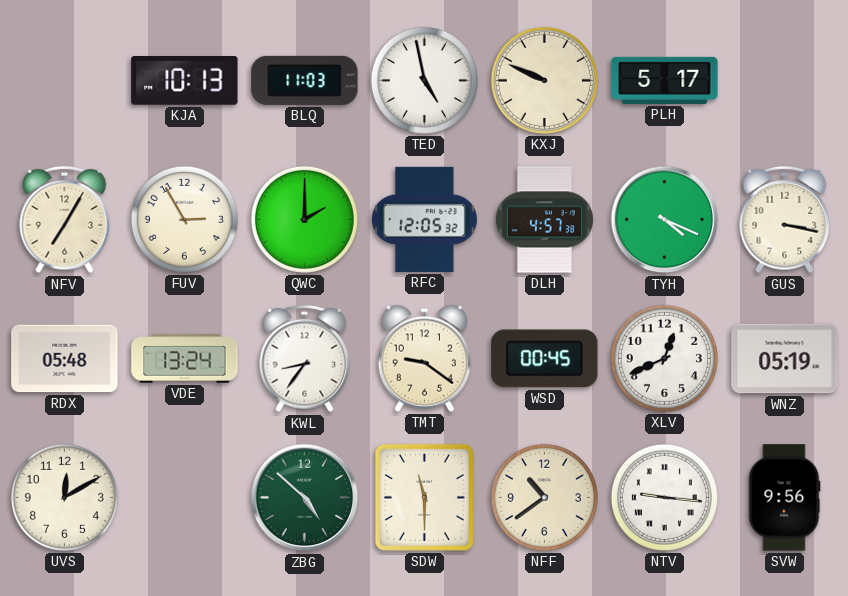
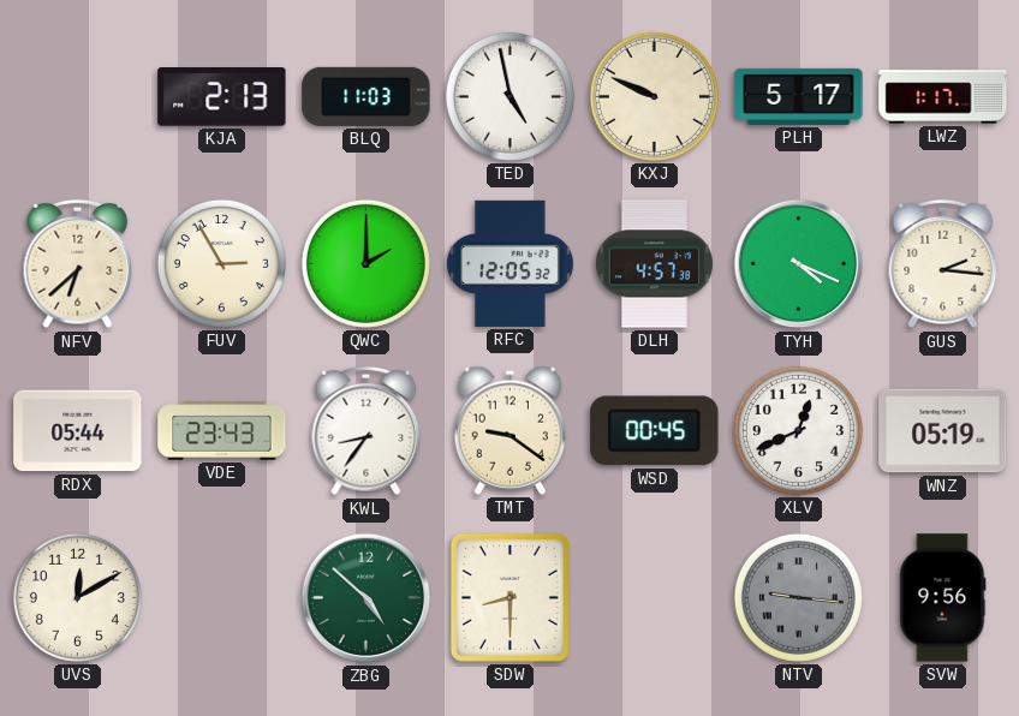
KJA: 10:13 -> 2:13
LWZ: none -> 1:17
NFV: 7:05 -> 6:38
GUS: 3:17 -> 2:16
RDX: 05:48 -> 05:44
VDE: 13:24 -> 23:43
SDW: 11:30 -> 8:30
NFF: 10:39 -> none
NTV dial: white -> grey
